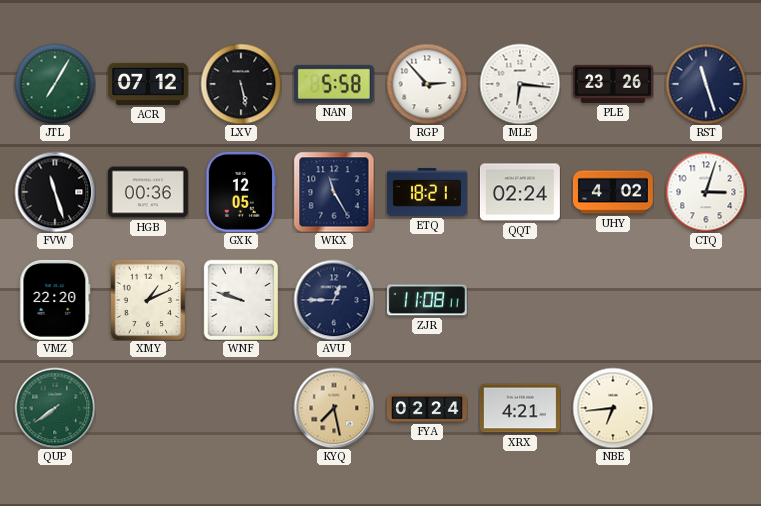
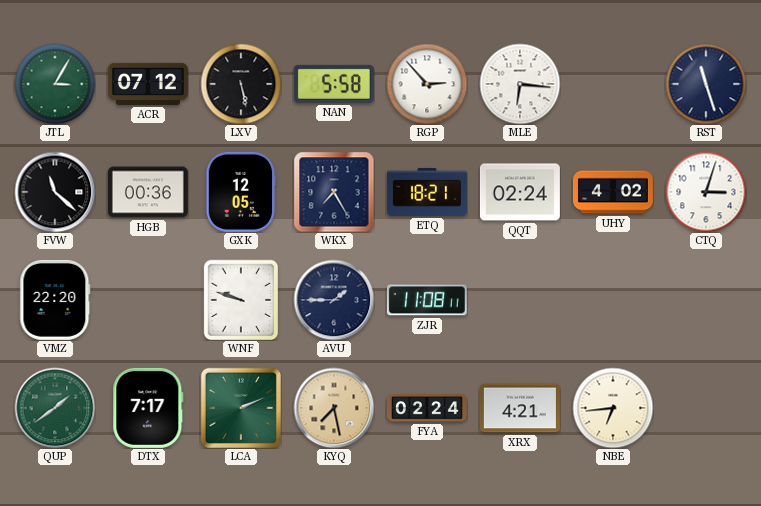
JTL: 7:05 -> 3:05
PLE: 23:26 -> none
FVW: 11:27 -> 11:22
WKX: 11:25 -> 7:25
XMY: 1:11 -> none
AVU: 12:45 -> 1:45
QUP: 7:39 -> 1:39
DTX: none -> 7:17
LCA: none -> 2:11
